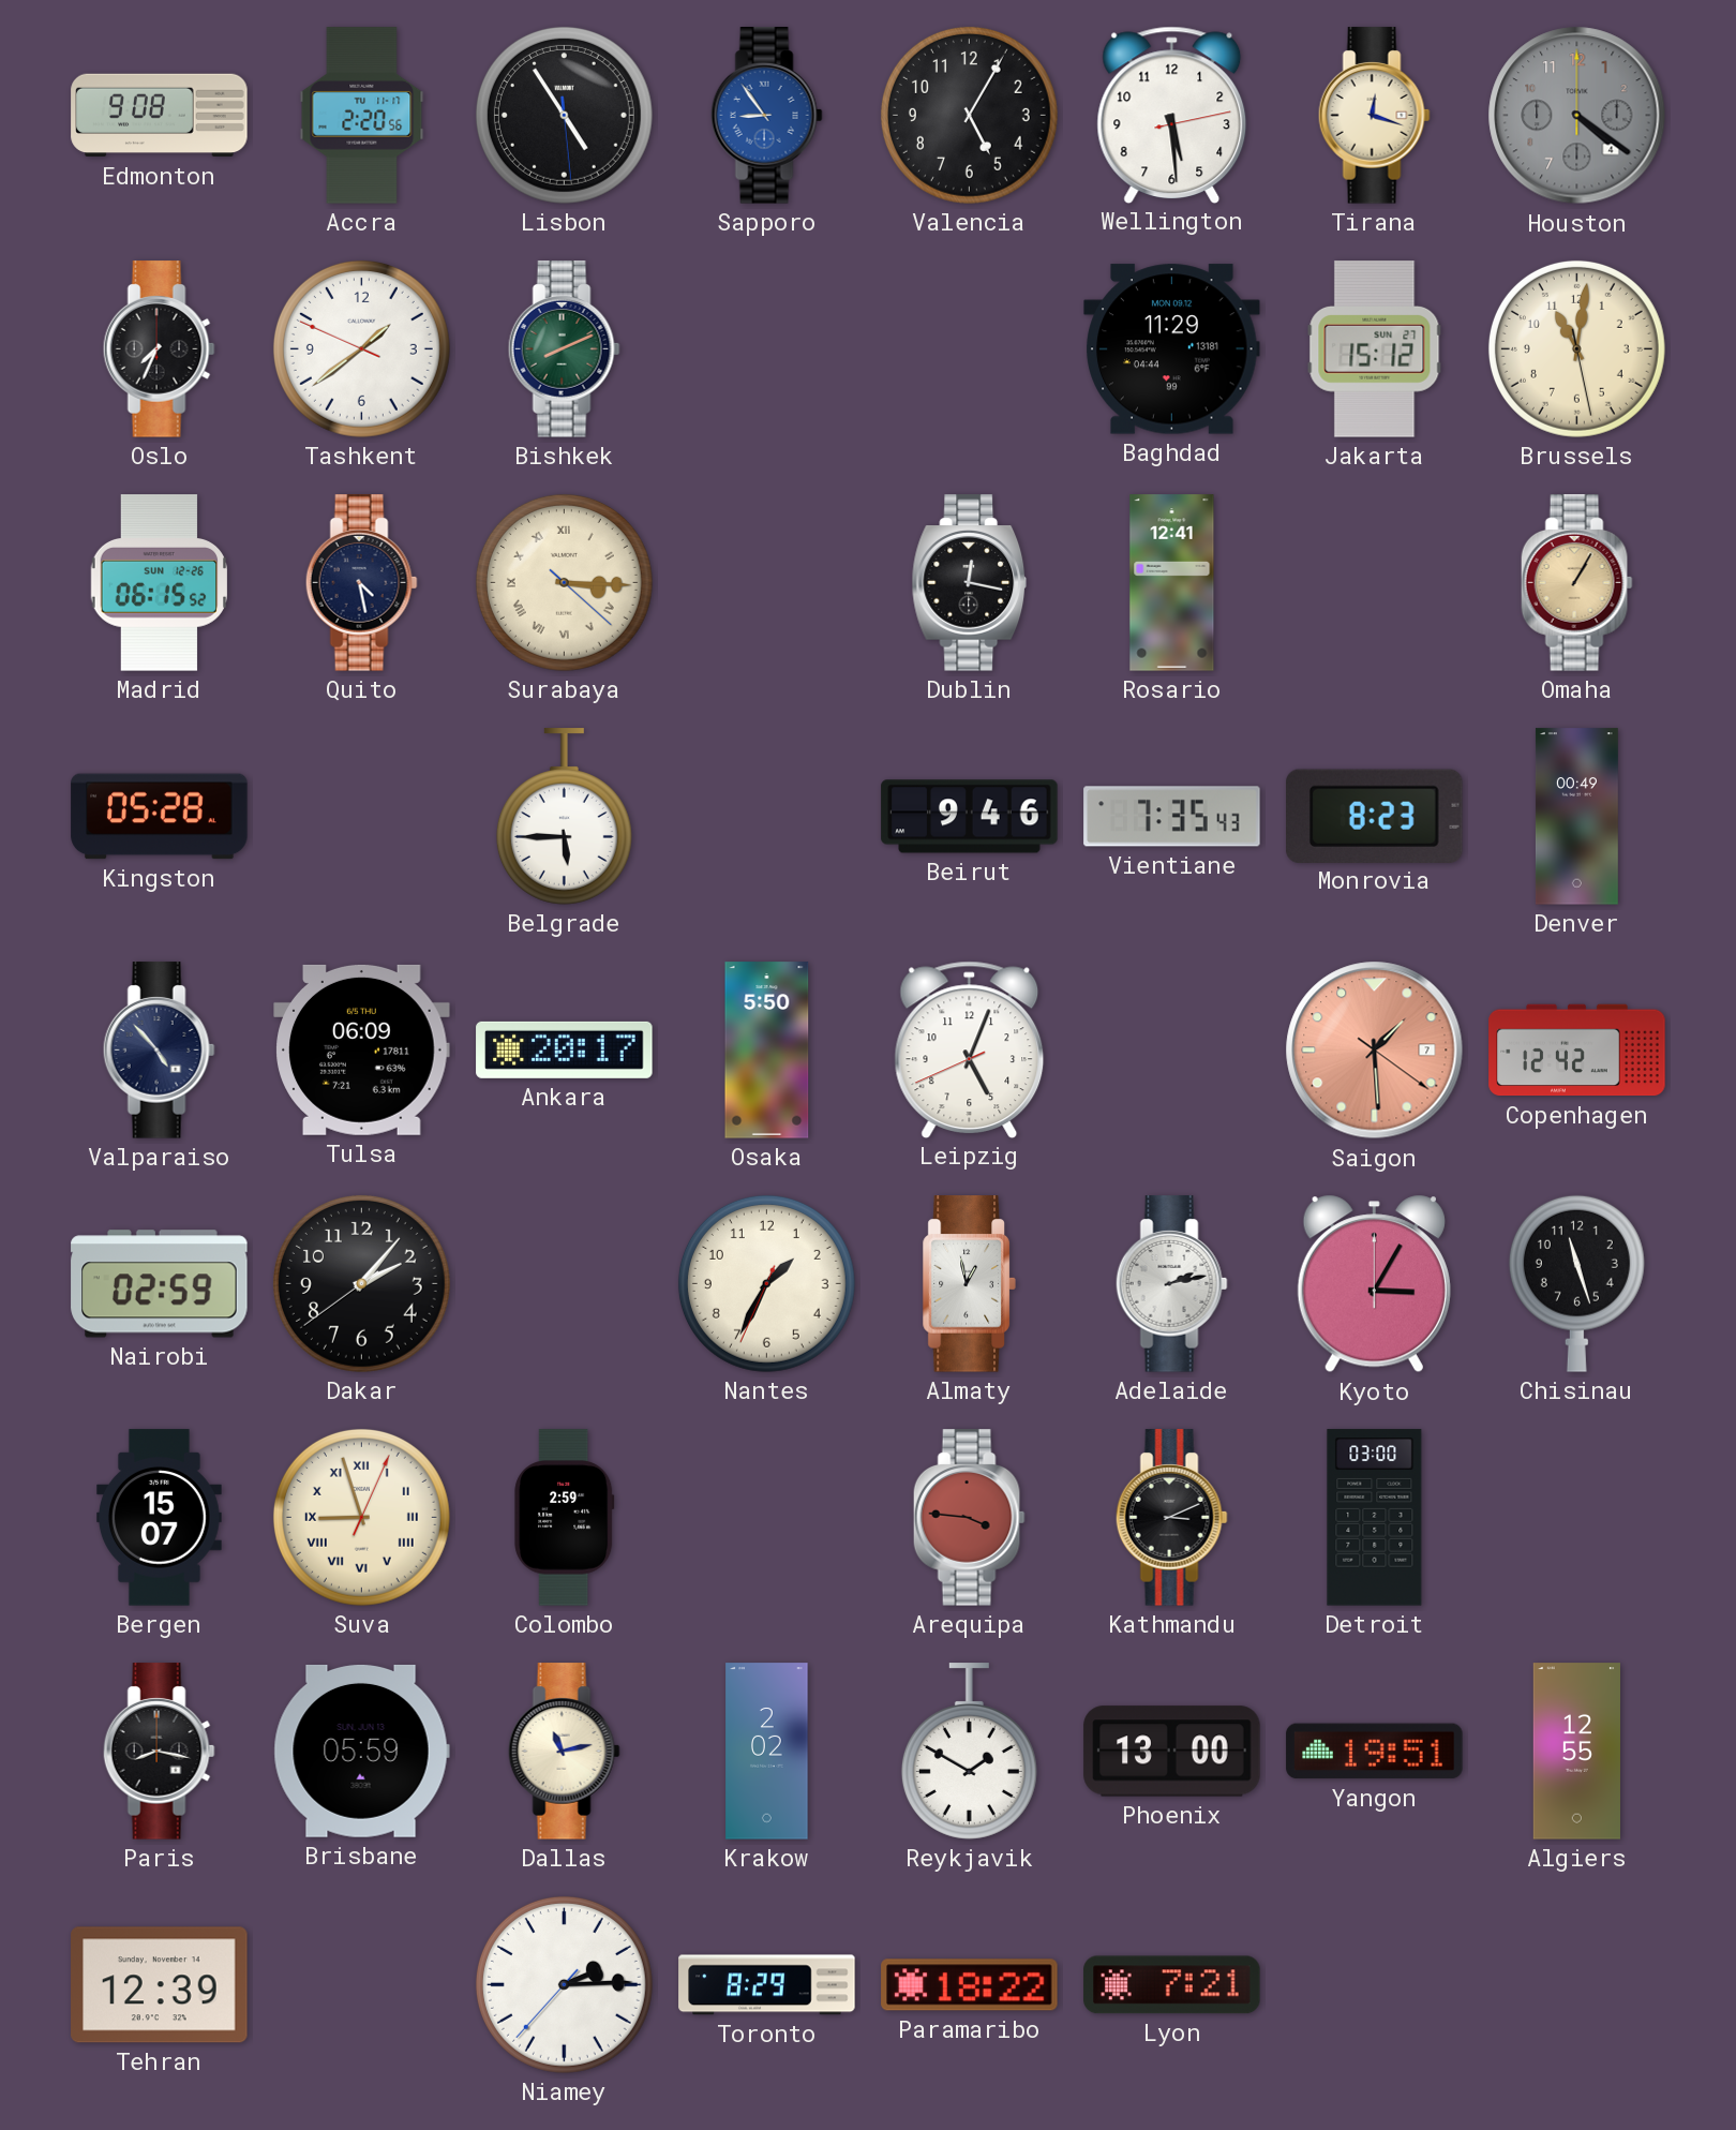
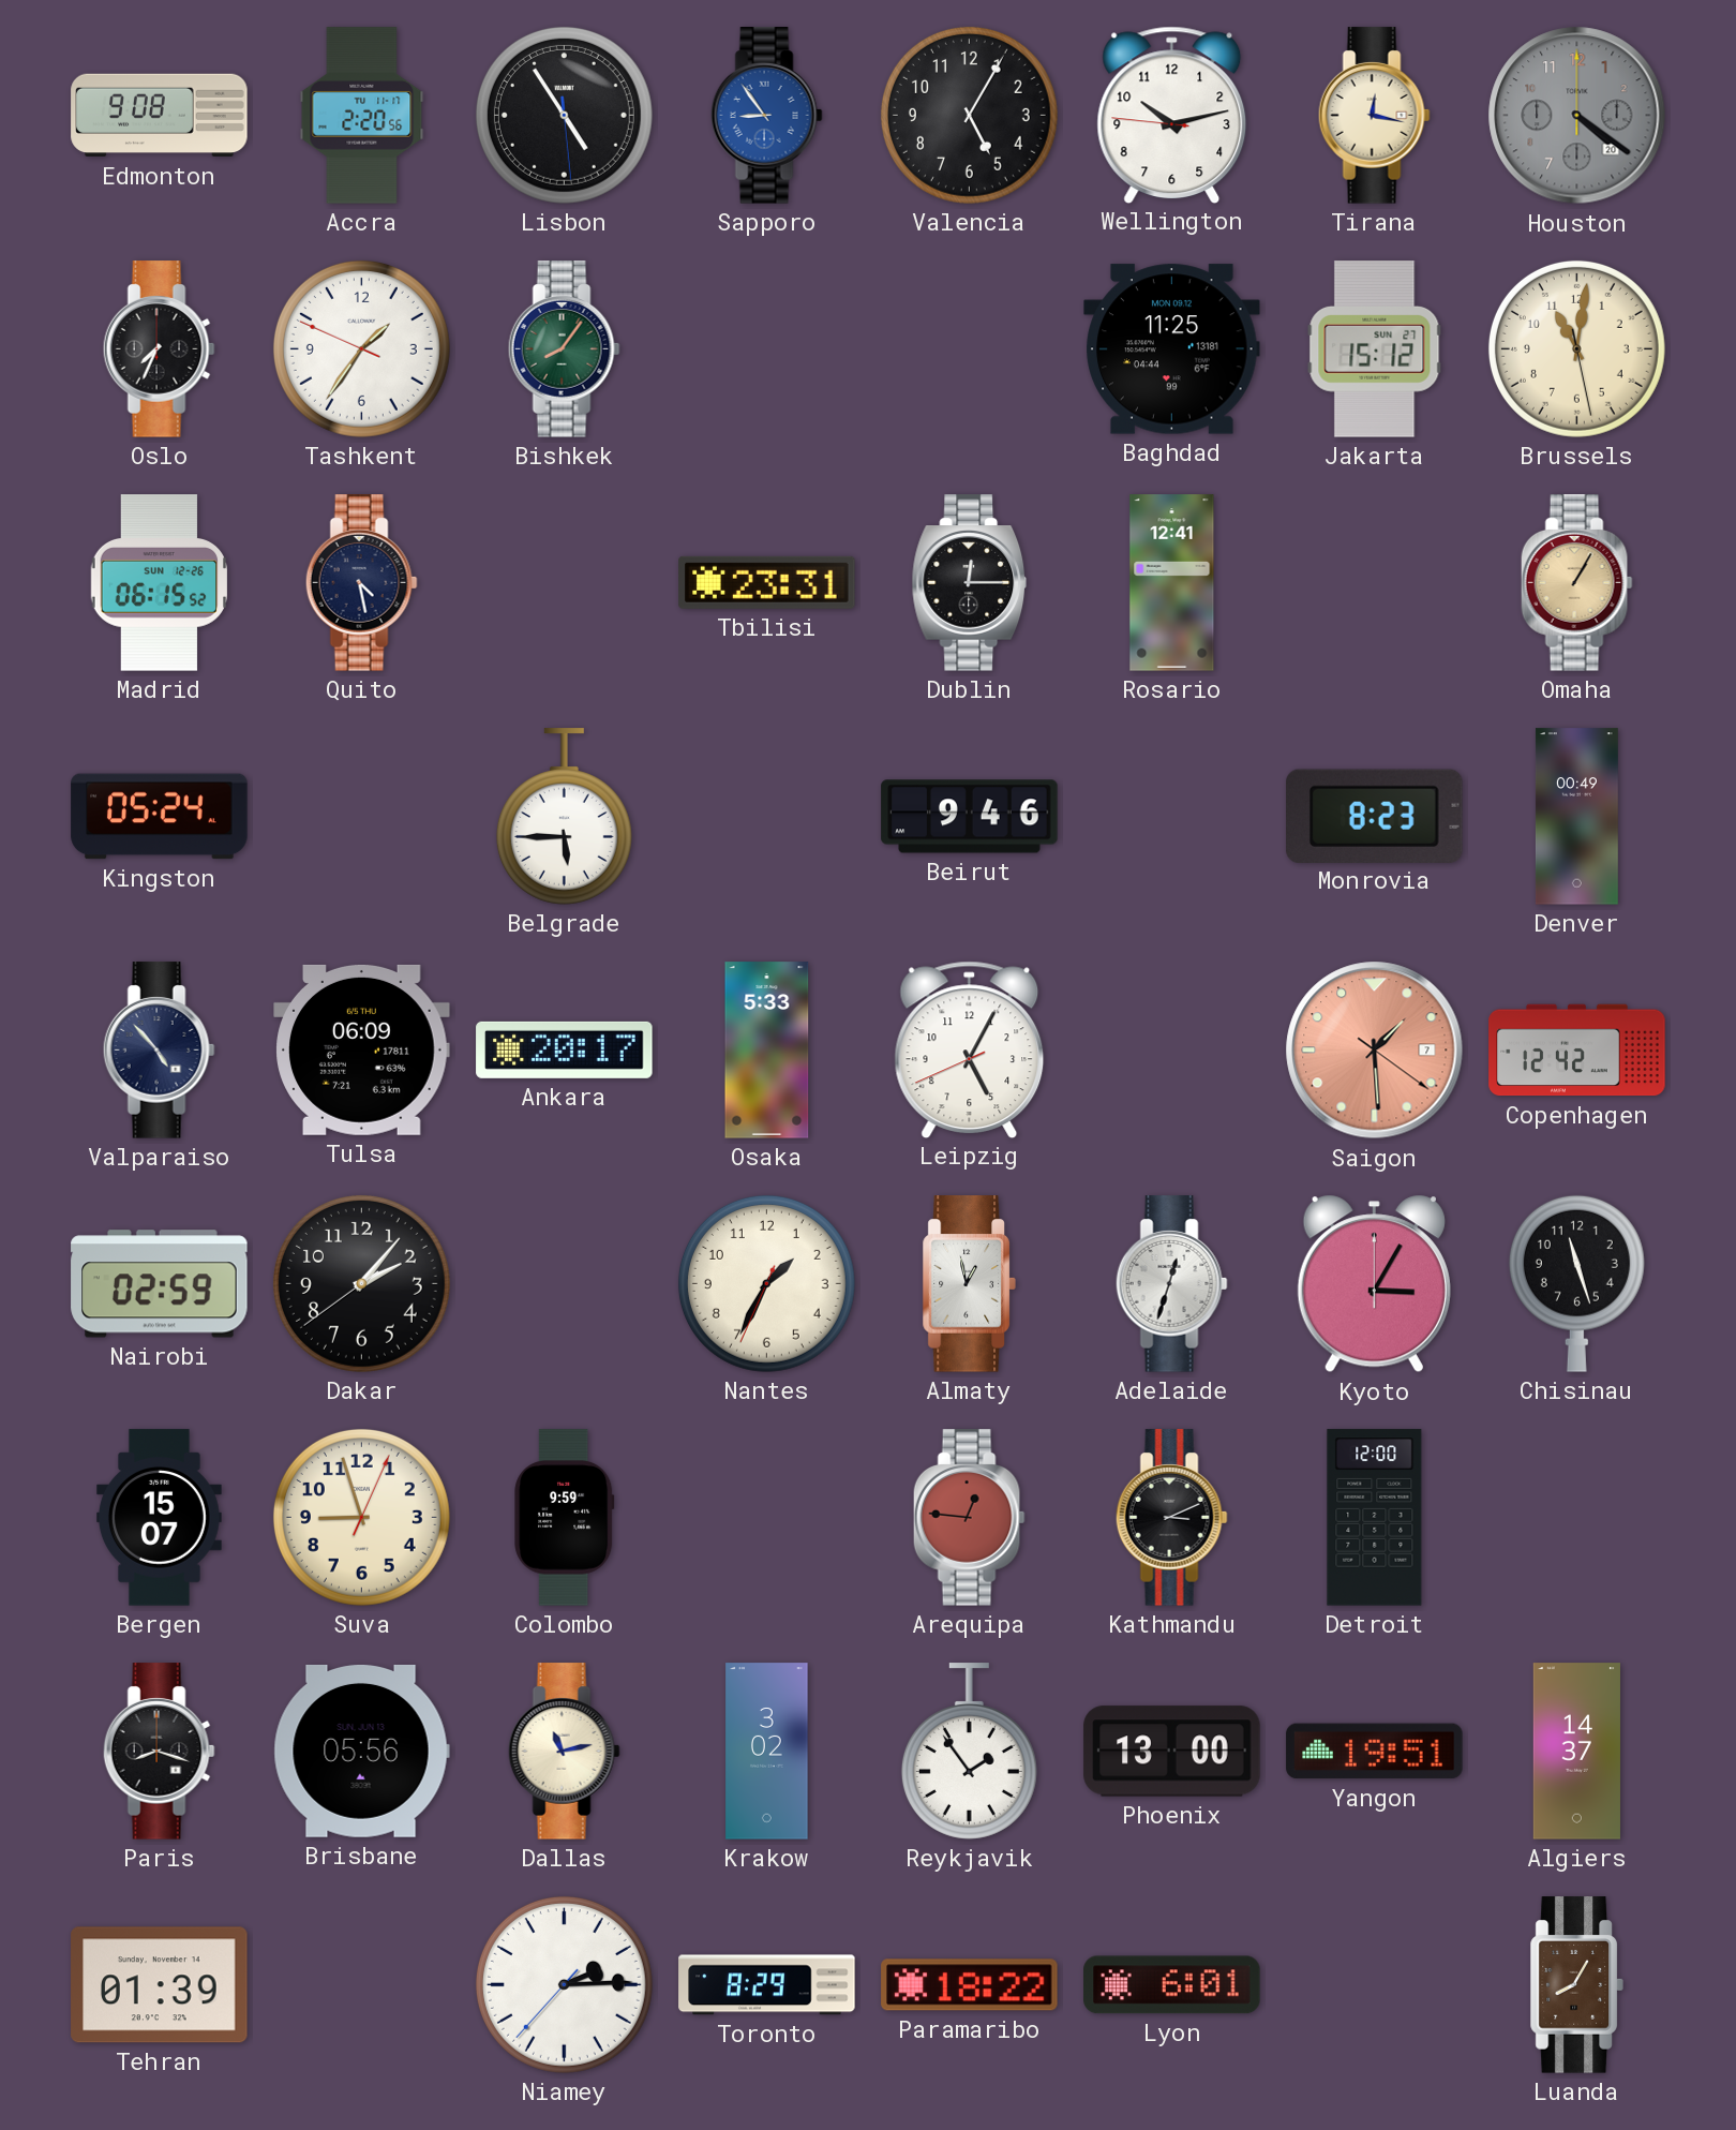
Wellington: 5:29 -> 10:12
Tirana: 12:18 -> 12:17
Houston date: 4 -> 20
Tashkent: 1:38 -> 1:35
Bishkek: 8:11 -> 8:06
Baghdad: 11:29 -> 11:25
Surabaya: 3:15 -> none
Tbilisi: none -> 23:31
Dublin: 12:17 -> 12:15
Kingston: 05:28 -> 05:24
Vientiane: 7:35 -> none
Osaka: 5:50 -> 5:33
Leipzig: 5:03 -> 5:04
Adelaide: 2:13 -> 12:33
Suva numerals: Roman -> Arabic
Colombo: 2:59 -> 9:59
Arequipa: 3:46 -> 12:46
Detroit: 03:00 -> 12:00
Paris: 8:17 -> 8:18
Brisbane: 05:59 -> 05:56
Krakow: 2:02 -> 3:02
Reykjavik: 1:50 -> 1:54
Algiers: 12:55 -> 14:37
Tehran: 12:39 -> 01:39
Lyon: 7:21 -> 6:01
Luanda: none -> 8:05
